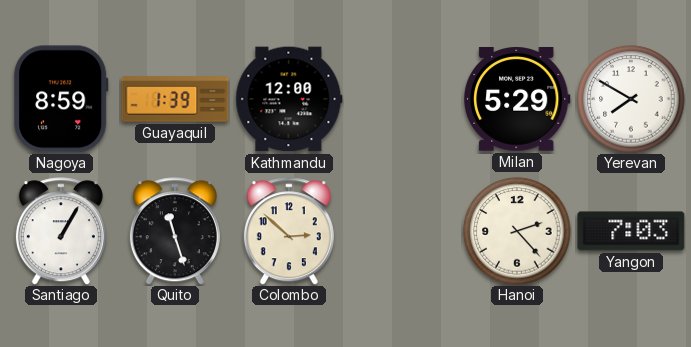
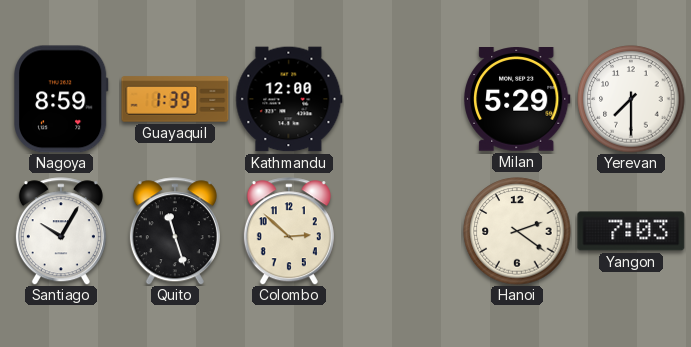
Yerevan: 7:50 -> 7:30
Santiago: 1:05 -> 10:05
Hanoi: 2:23 -> 2:21
